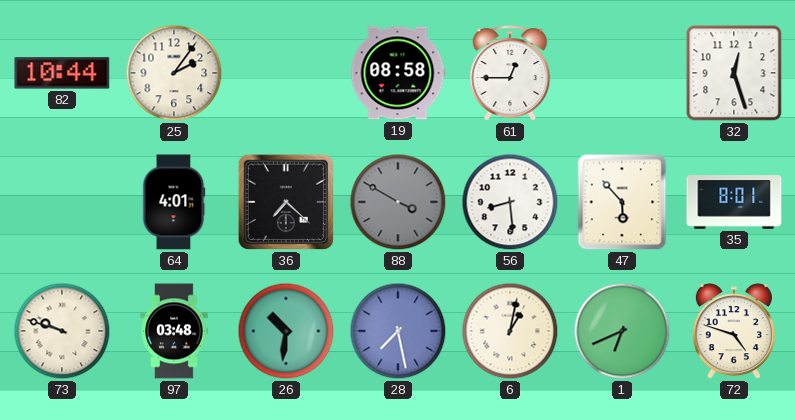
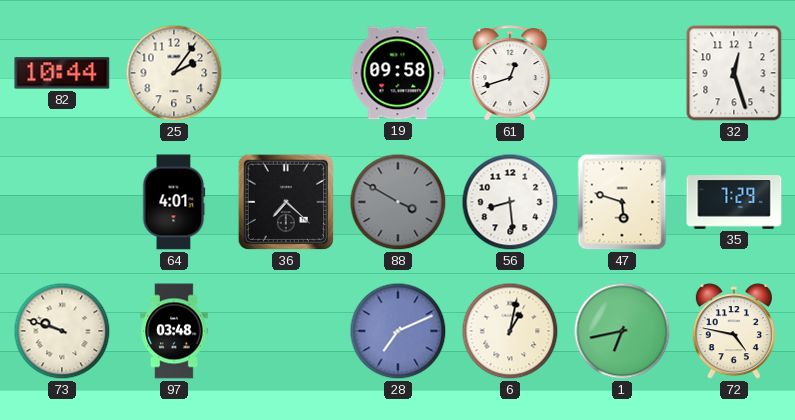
19: 08:58 -> 09:58
61: 12:45 -> 12:42
47: 5:53 -> 5:48
35: 8:01 -> 7:29
26: 10:31 -> none
28: 7:28 -> 7:11
1: 6:41 -> 6:43
72: 4:48 -> 4:47
